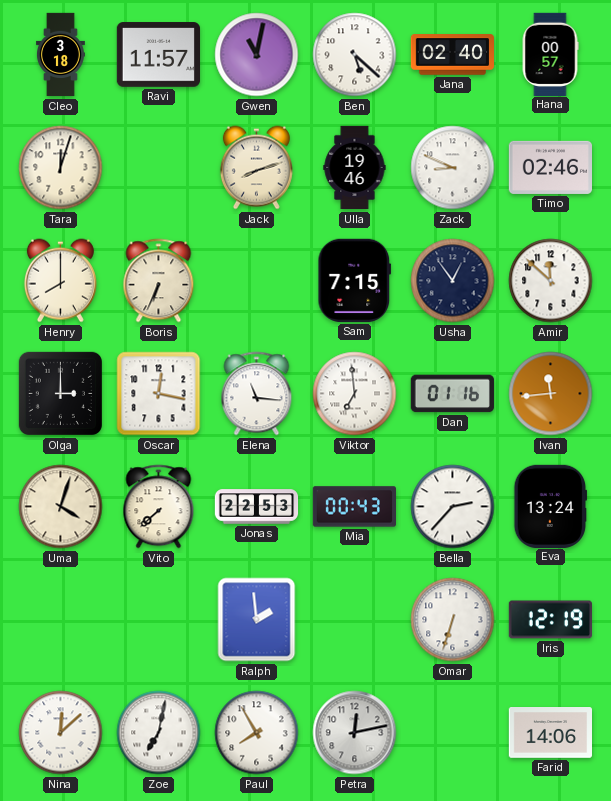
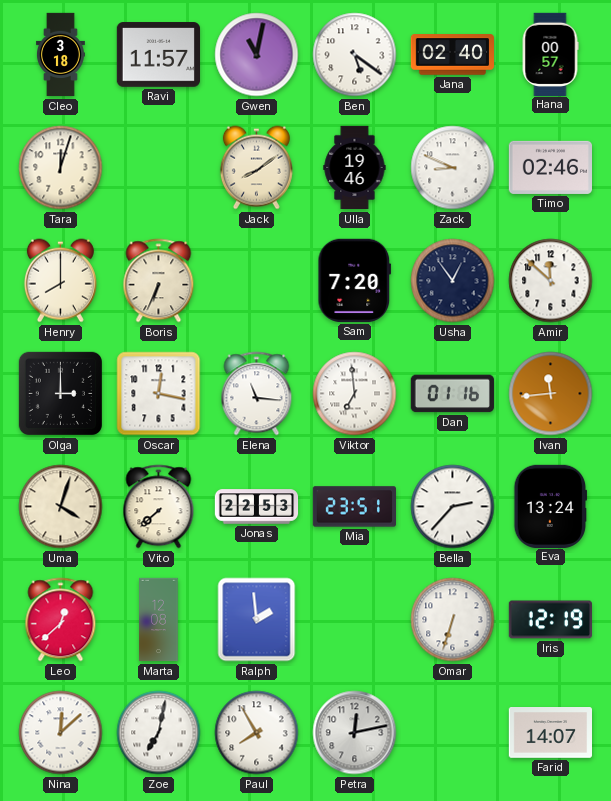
Ben: 5:22 -> 5:21
Jack: 8:12 -> 8:09
Sam: 7:15 -> 7:20
Mia: 00:43 -> 23:51
Leo: none -> 12:38
Marta: none -> 12:08
Farid: 14:06 -> 14:07
